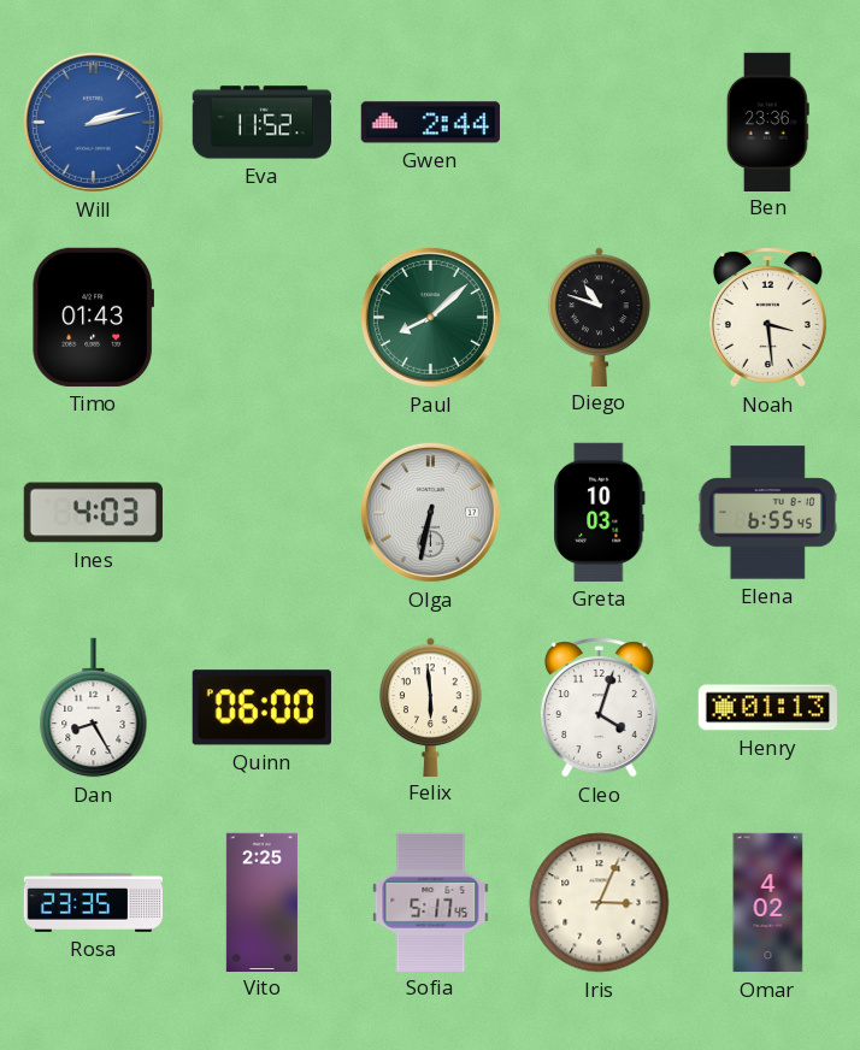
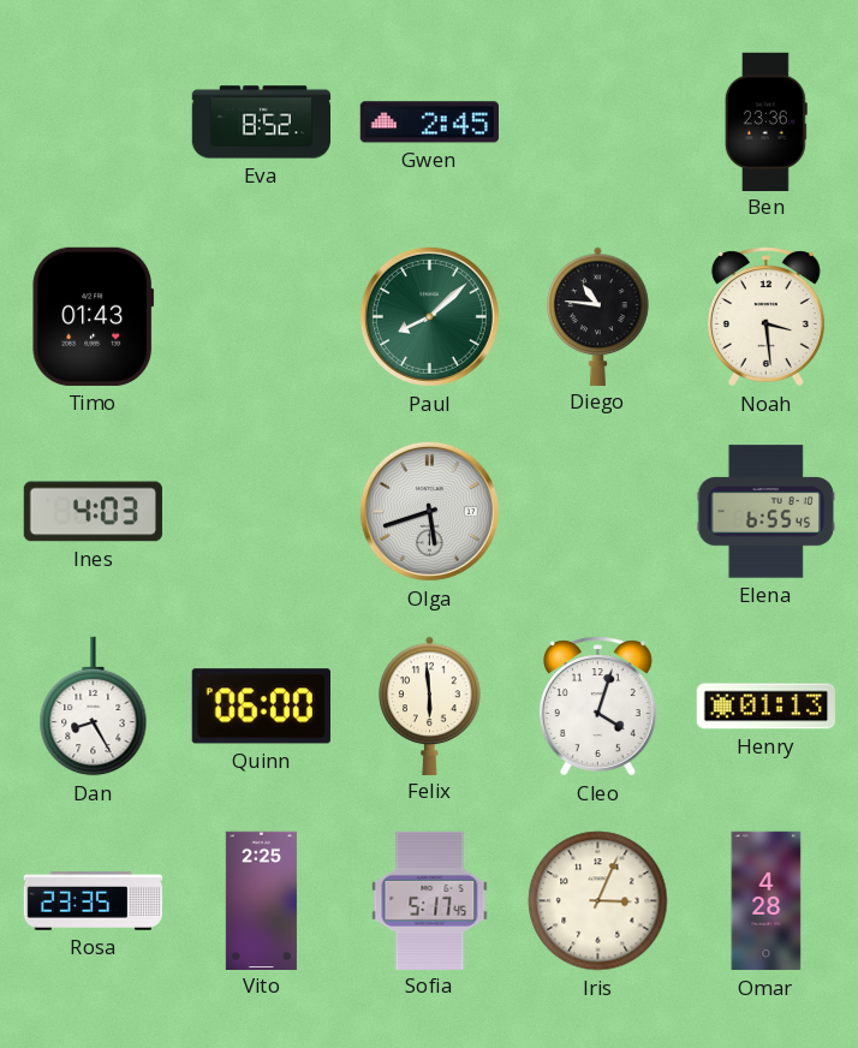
Will: 2:13 -> none
Eva: 11:52 -> 8:52
Gwen: 2:44 -> 2:45
Diego: 10:48 -> 10:46
Olga: 6:32 -> 5:42
Greta: 10:03 -> none
Omar: 4:02 -> 4:28
